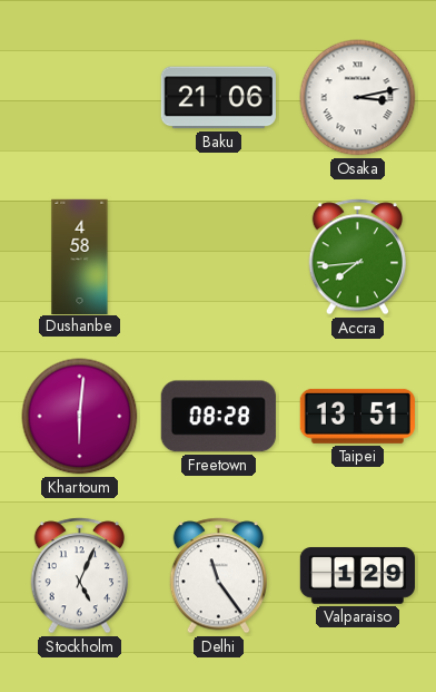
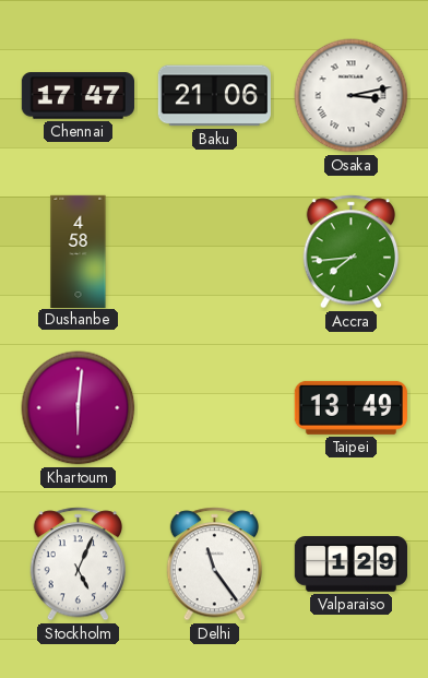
Chennai: none -> 17:47
Freetown: 08:28 -> none
Taipei: 13:51 -> 13:49
